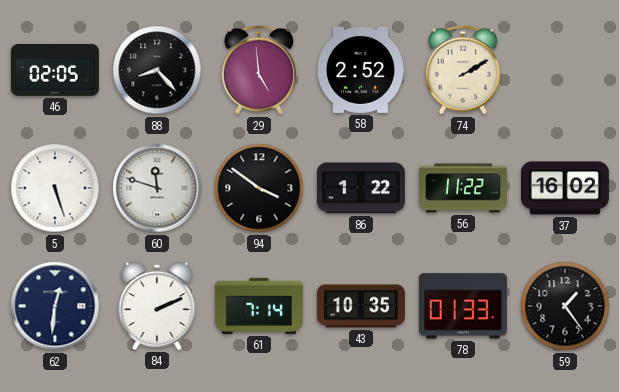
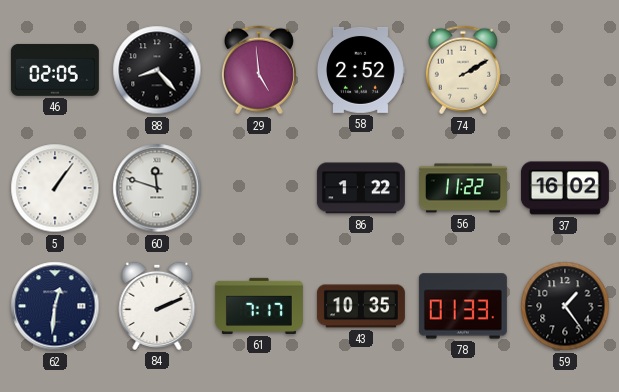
5: 5:27 -> 1:06
94: 3:51 -> none
61: 7:14 -> 7:17
